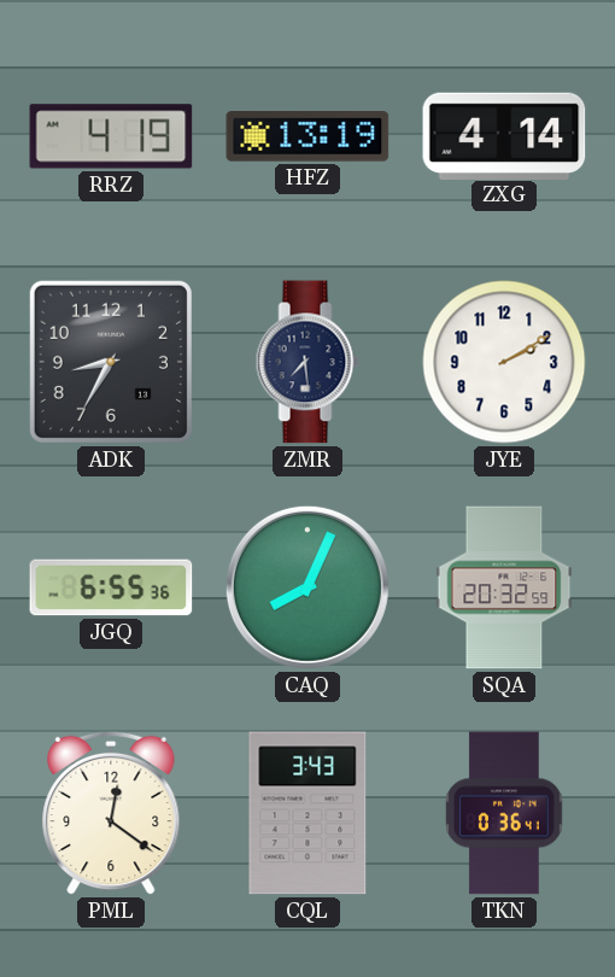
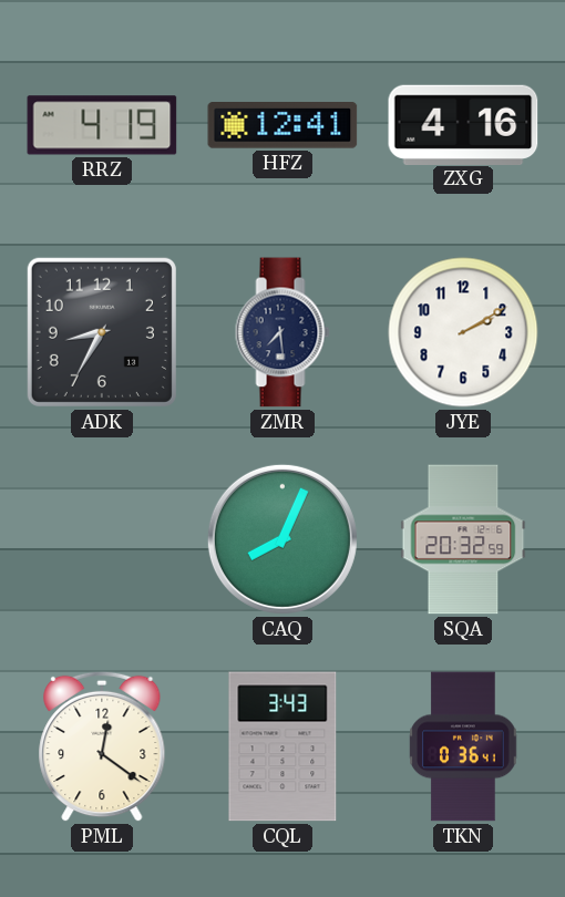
HFZ: 13:19 -> 12:41
ZXG: 4:14 -> 4:16
JGQ: 6:55 -> none
